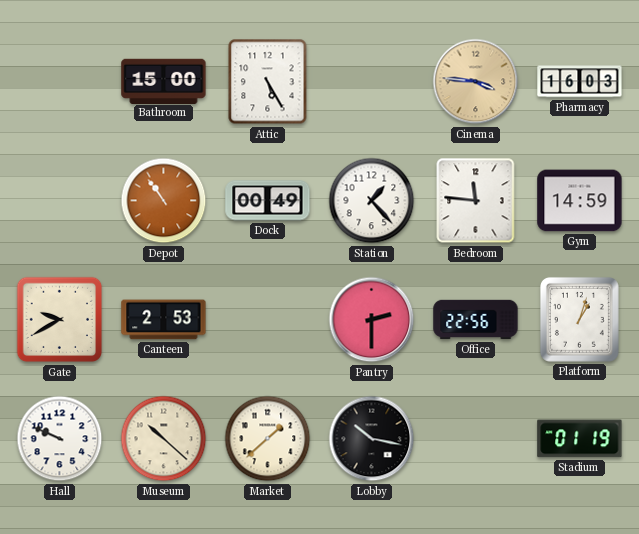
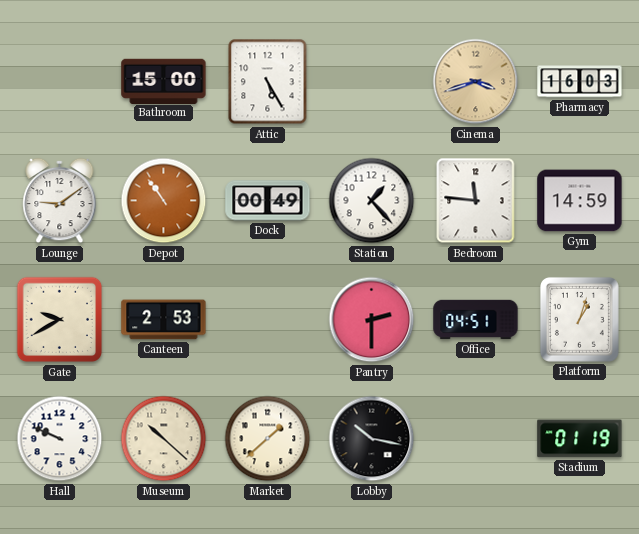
Cinema: 3:46 -> 3:42
Lounge: none -> 9:09
Office: 22:56 -> 04:51
